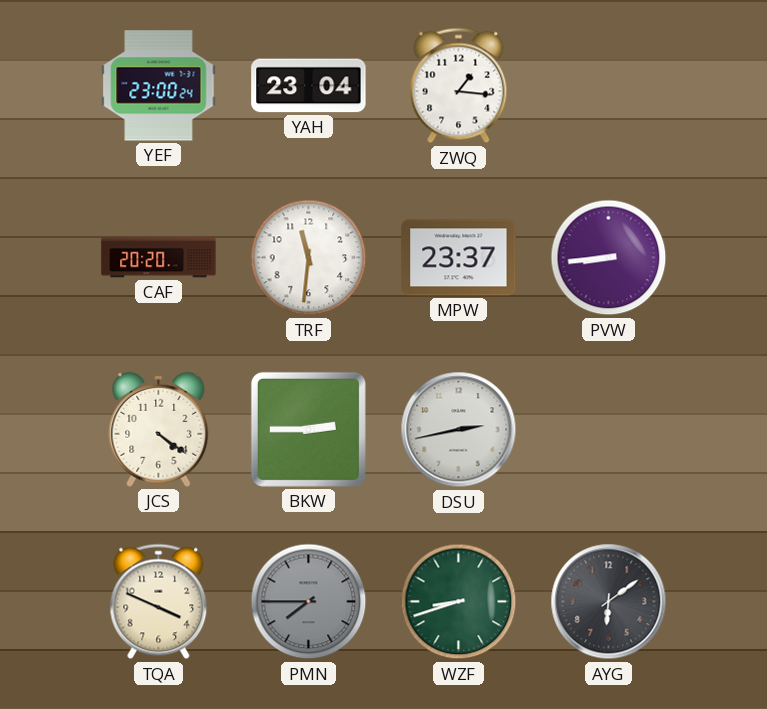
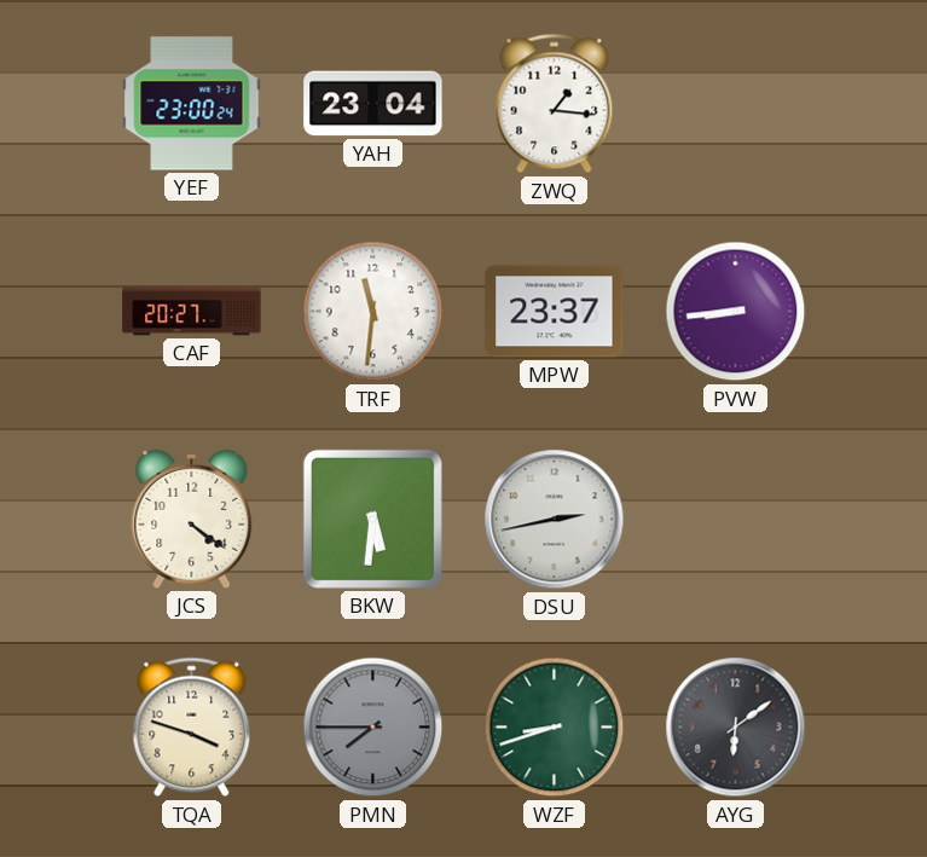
CAF: 20:20 -> 20:27
BKW: 2:45 -> 5:31
TQA: 3:49 -> 3:48
